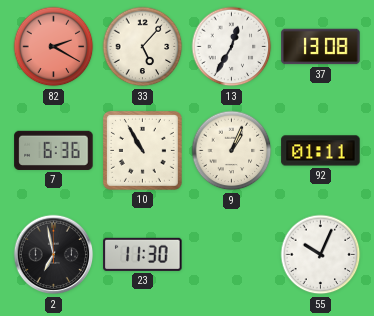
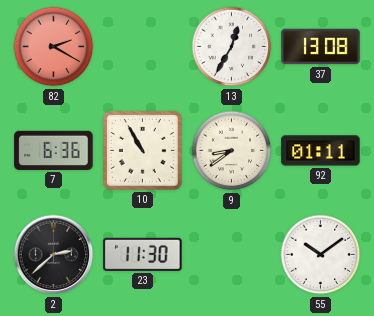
33: 5:07 -> none
9: 1:04 -> 8:39
2: 6:58 -> 2:38
55: 10:04 -> 10:09
